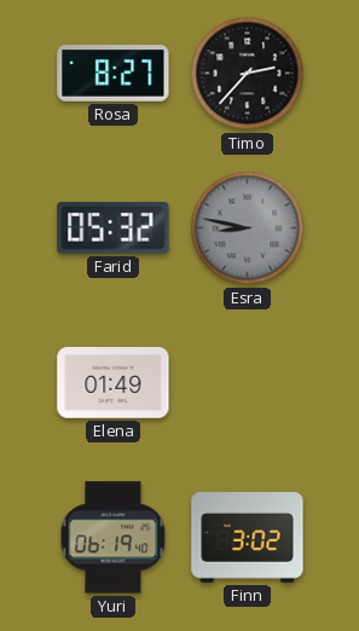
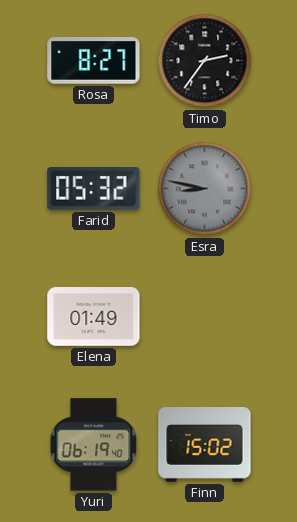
Timo: 2:37 -> 2:36
Finn: 3:02 -> 15:02
